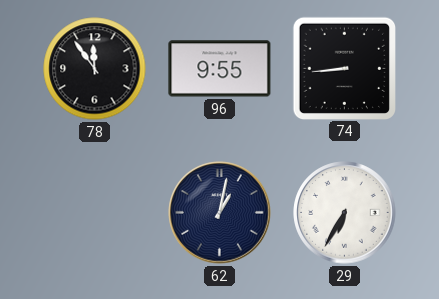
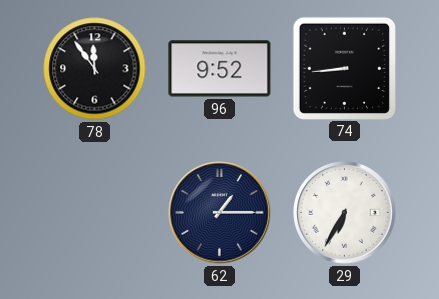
96: 9:55 -> 9:52
62: 1:02 -> 1:15
